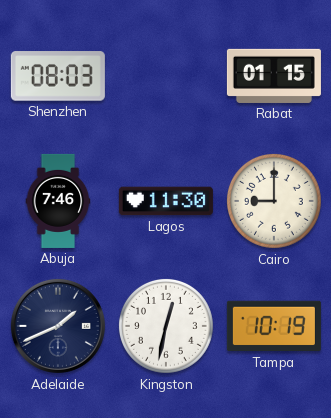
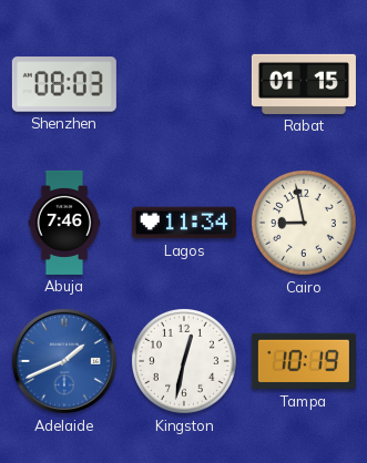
Lagos: 11:30 -> 11:34
Cairo: 9:00 -> 8:58
Adelaide dial: navy -> blue
